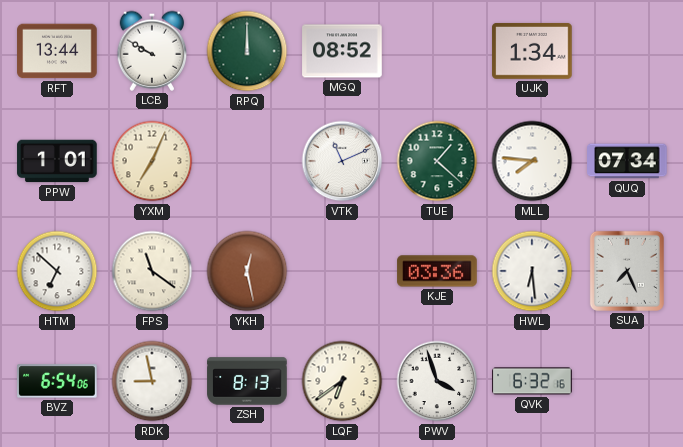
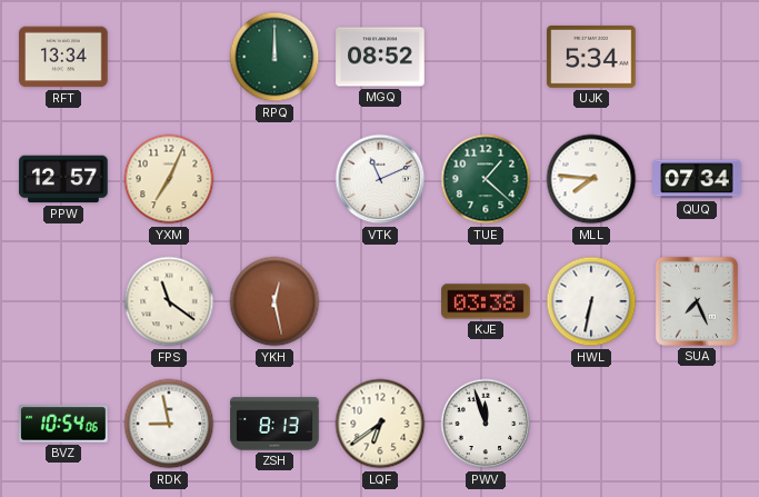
RFT: 13:44 -> 13:34
LCB: 9:50 -> none
UJK: 1:34 -> 5:34
PPW: 1:01 -> 12:57
HTM: 6:52 -> none
KJE: 03:36 -> 03:38
HWL: 6:29 -> 6:32
BVZ: 6:54 -> 10:54
PWV: 3:57 -> 11:57
QVK: 6:32 -> none
